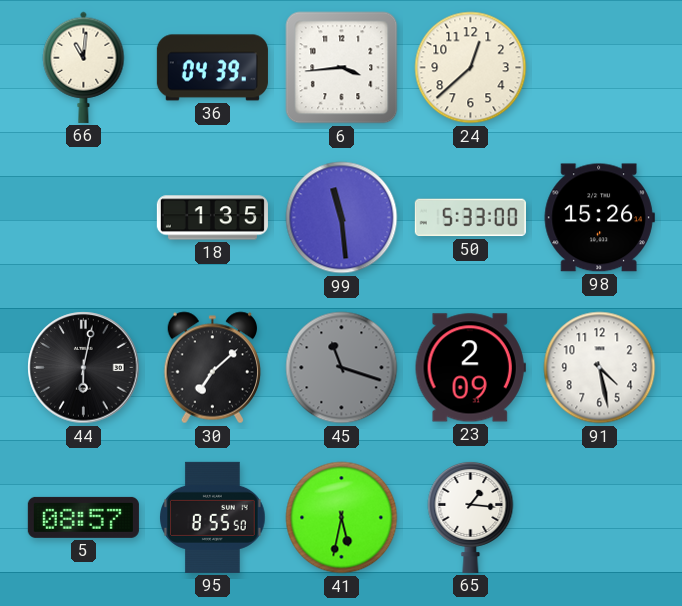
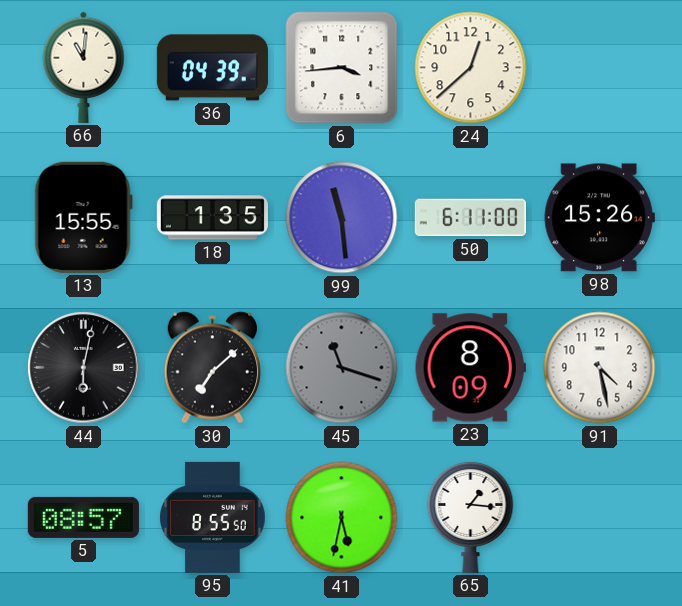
13: none -> 15:55
50: 5:33 -> 6:11
23: 2:09 -> 8:09
